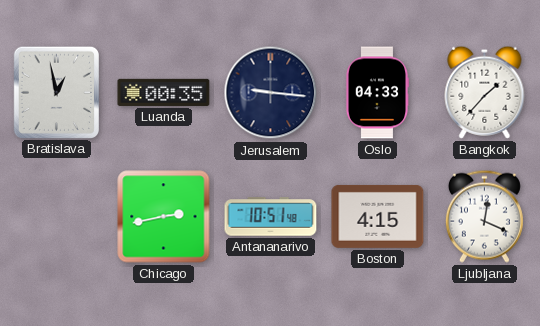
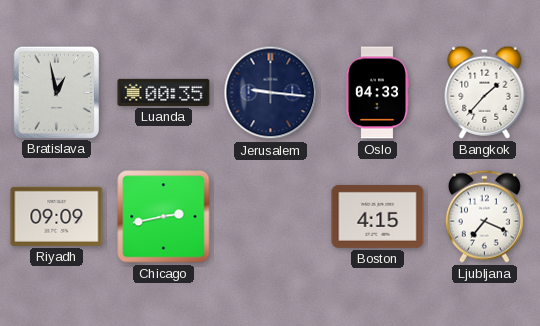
Riyadh: none -> 09:09
Antananarivo: 10:51 -> none
Ljubljana: 12:19 -> 7:19
